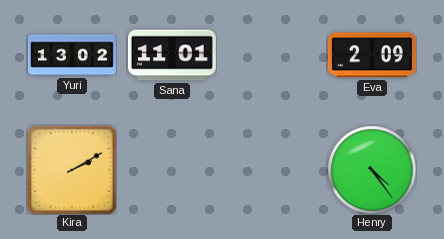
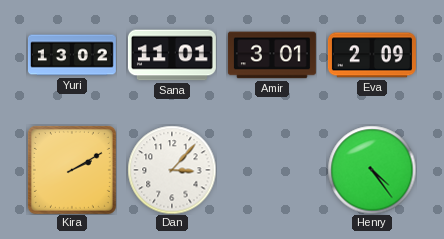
Amir: none -> 3:01
Dan: none -> 3:07
